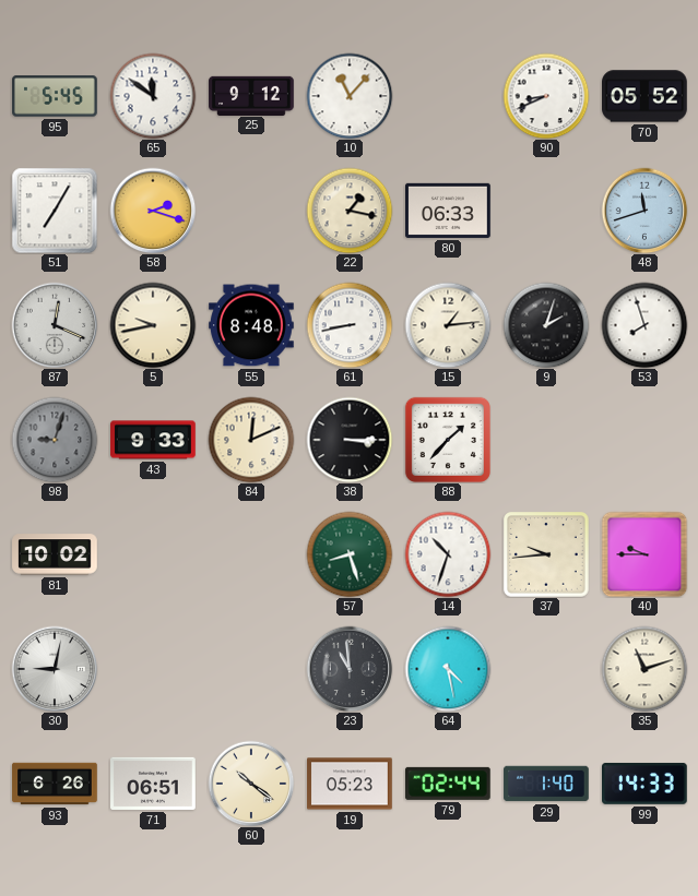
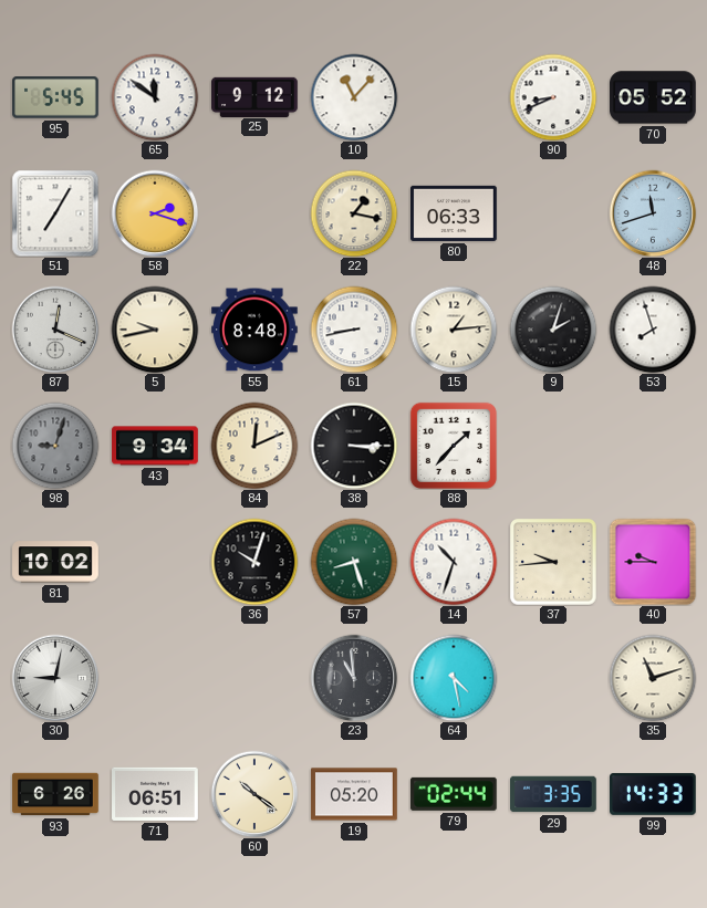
43: 9:33 -> 9:34
36: none -> 10:03
19: 05:23 -> 05:20
29: 1:40 -> 3:35
